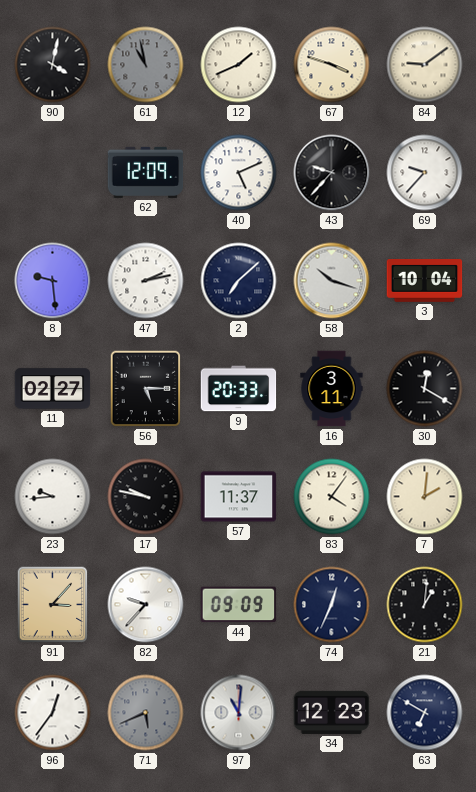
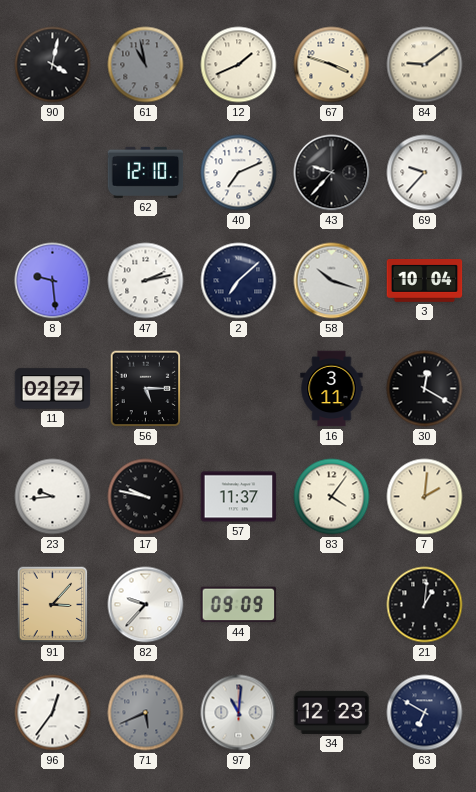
62: 12:09 -> 12:10
40: 5:11 -> 7:11
9: 20:33 -> none
74: 12:34 -> none
